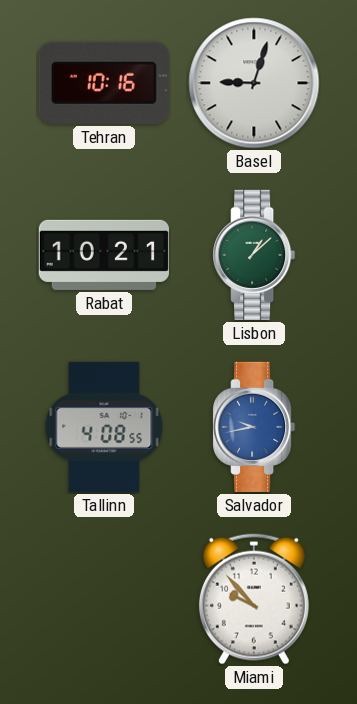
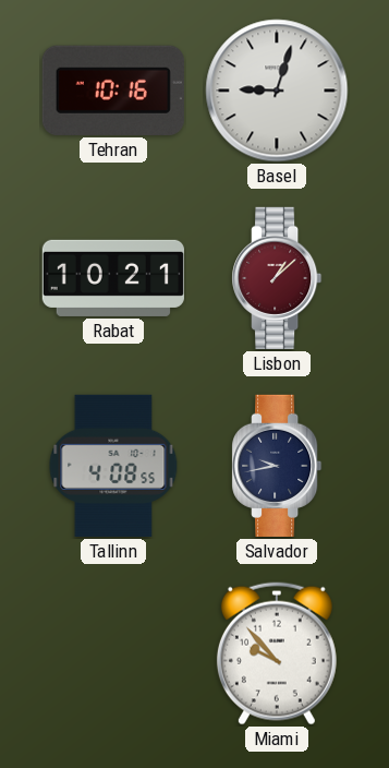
Lisbon dial: green -> burgundy
Salvador dial: blue -> navy
